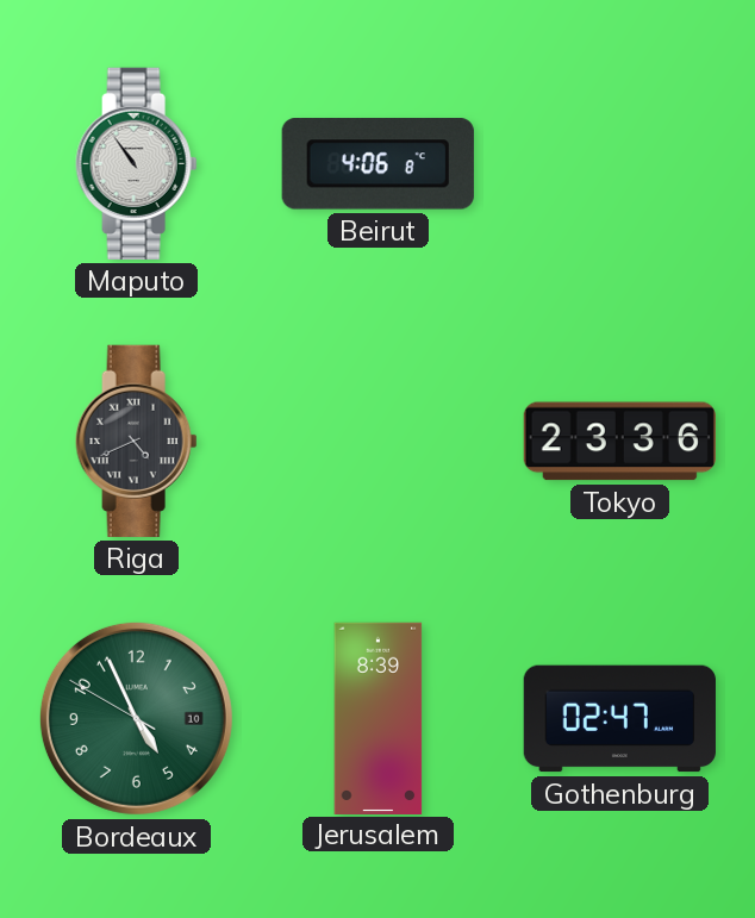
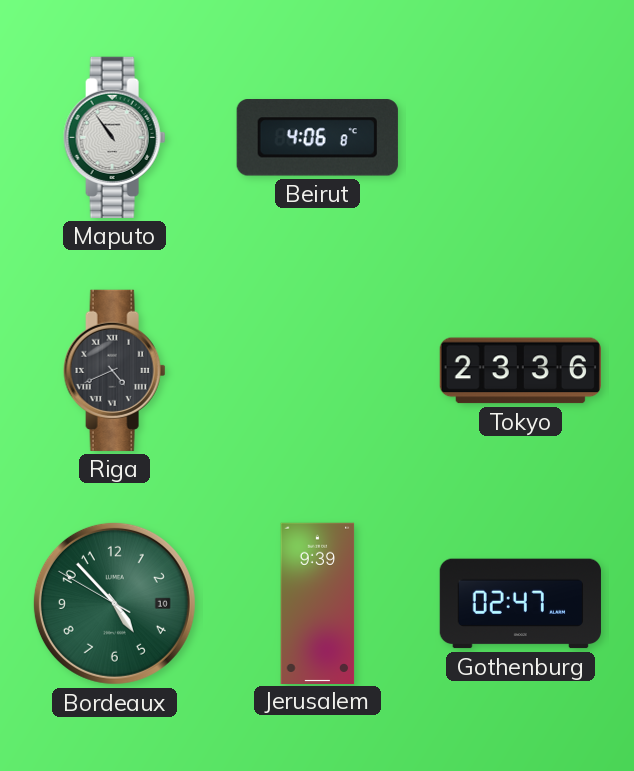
Bordeaux: 4:55 -> 4:52
Jerusalem: 8:39 -> 9:39
